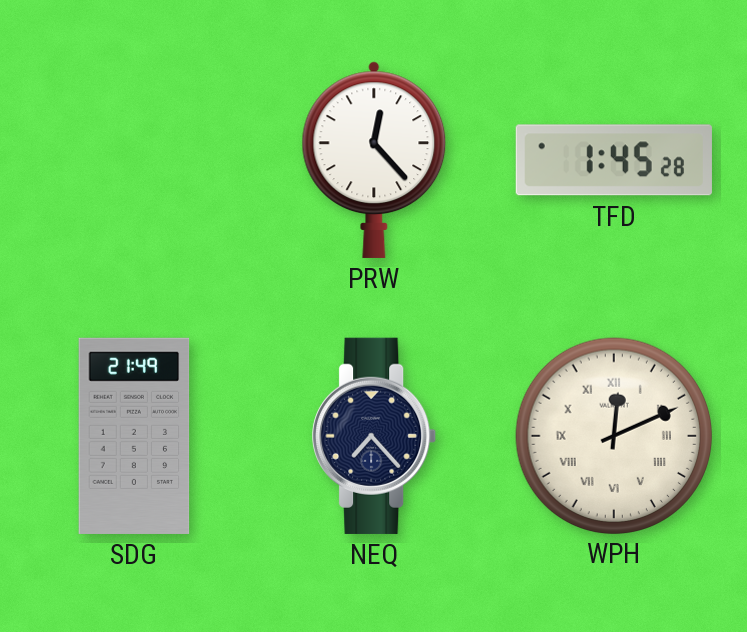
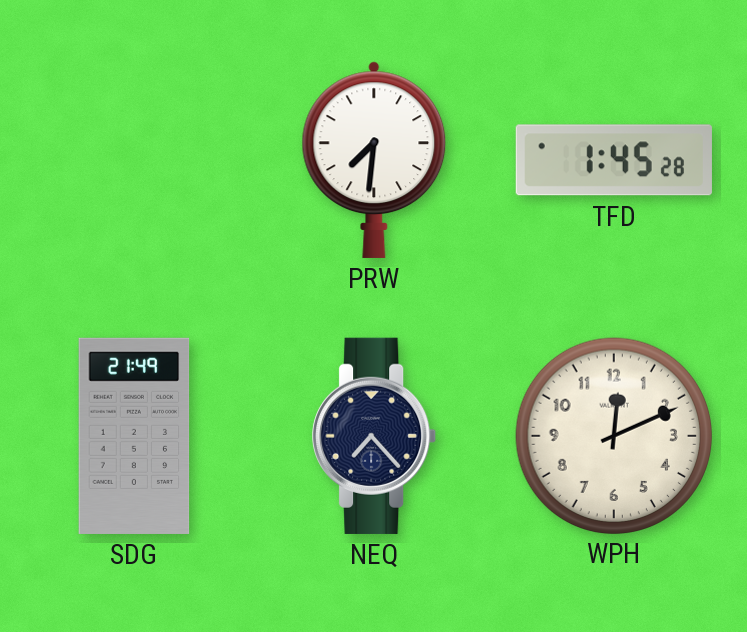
PRW: 12:23 -> 7:31
WPH numerals: Roman -> Arabic
